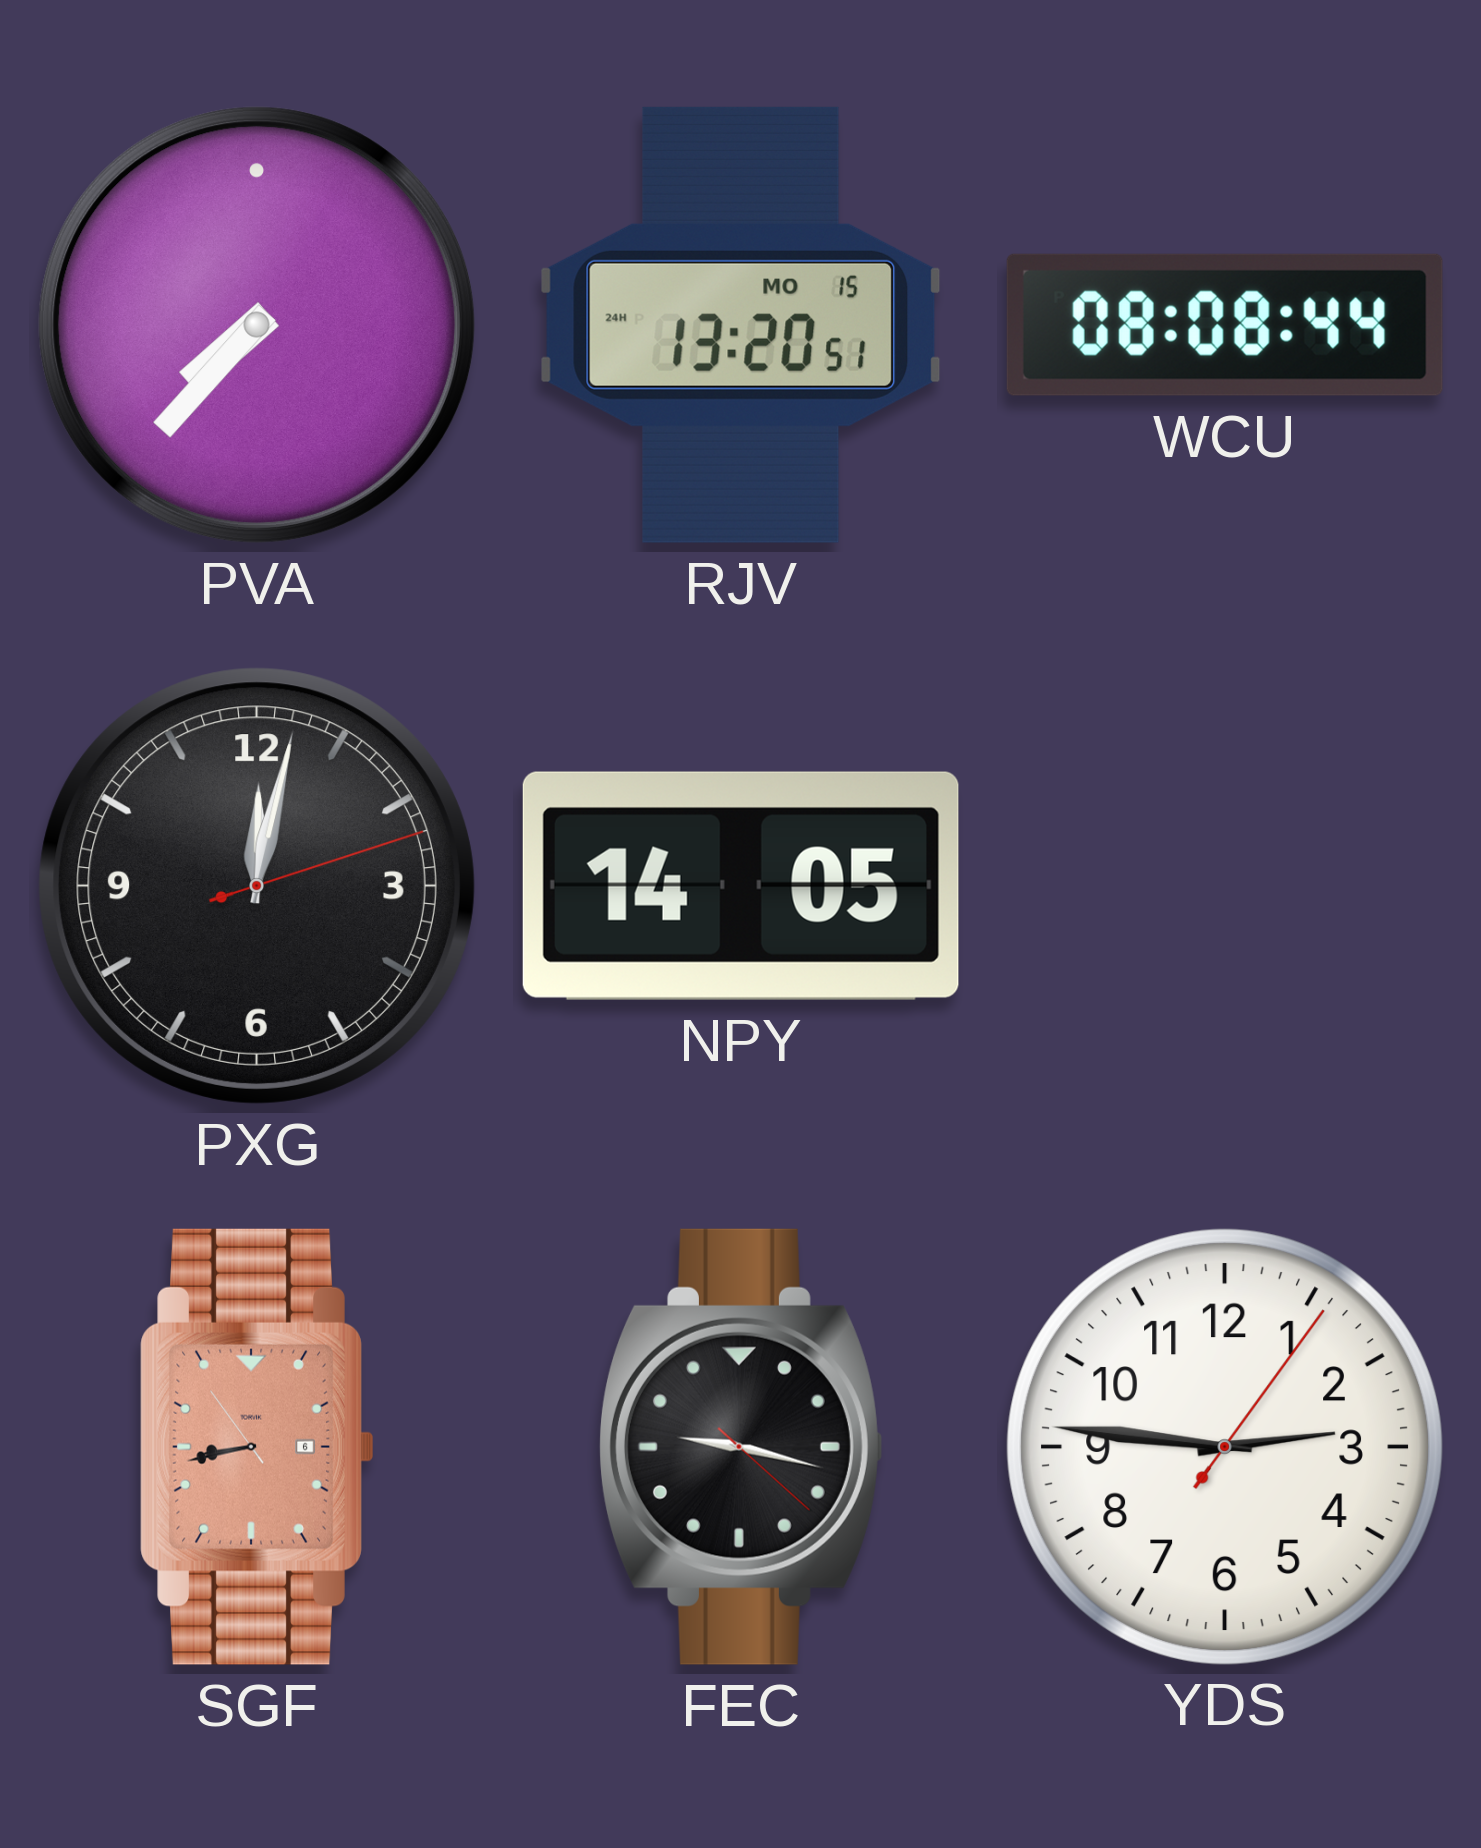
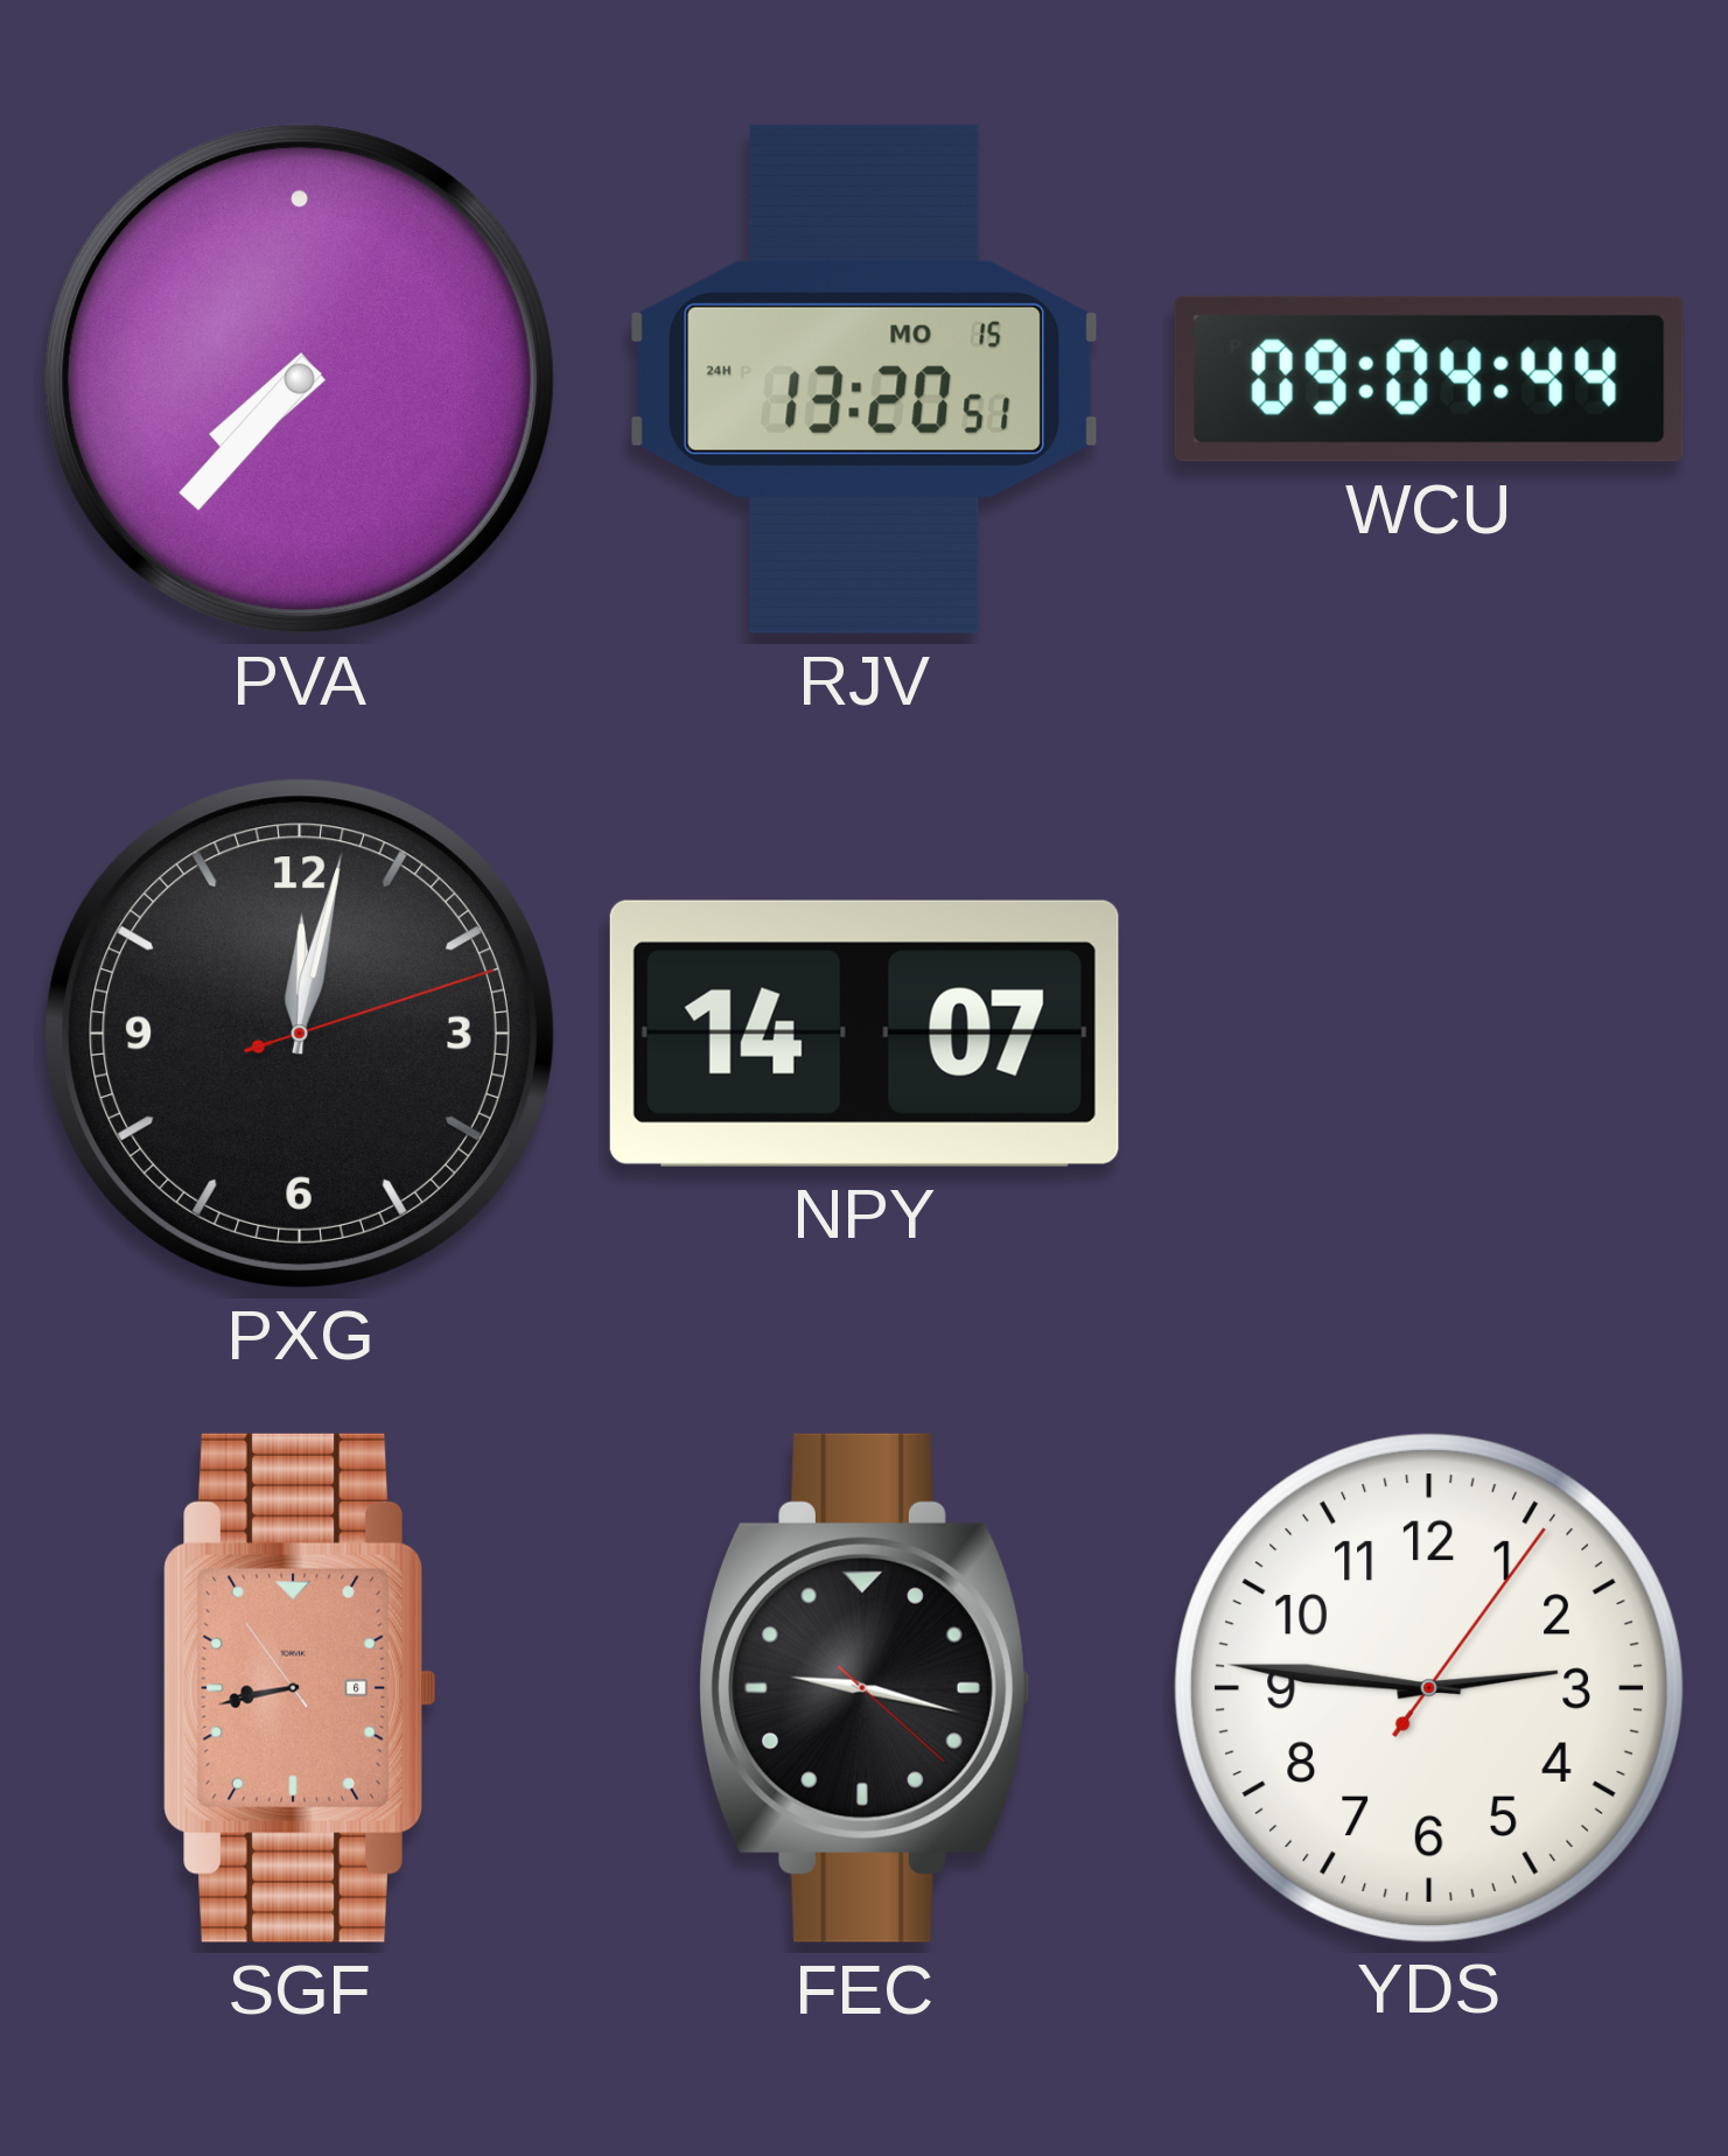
WCU: 08:08 -> 09:04
NPY: 14:05 -> 14:07
